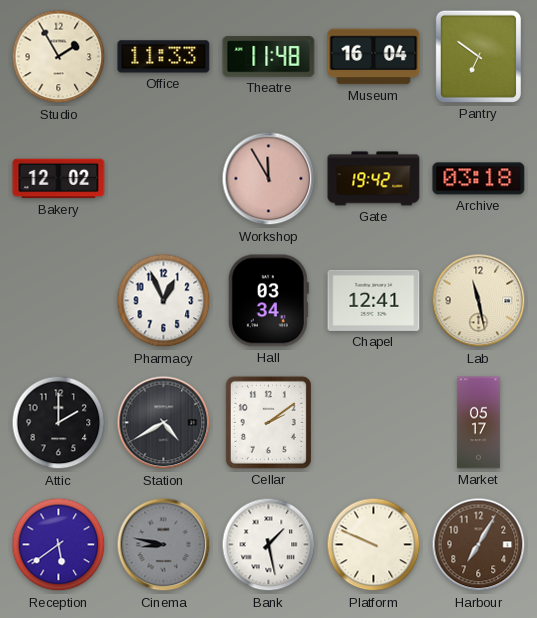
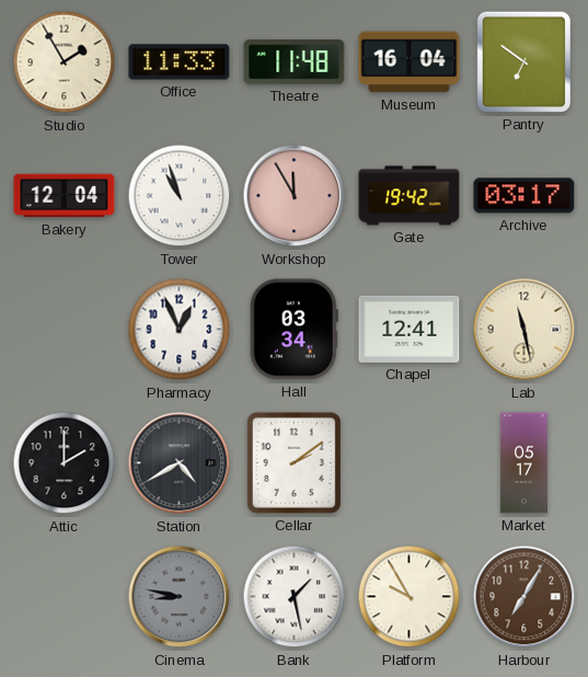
Bakery: 12:02 -> 12:04
Tower: none -> 10:57
Archive: 03:18 -> 03:17
Reception: 5:39 -> none
Platform: 9:49 -> 9:55
